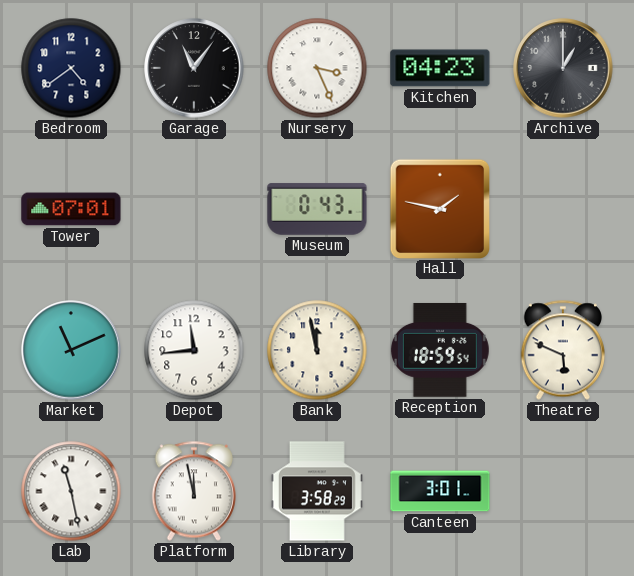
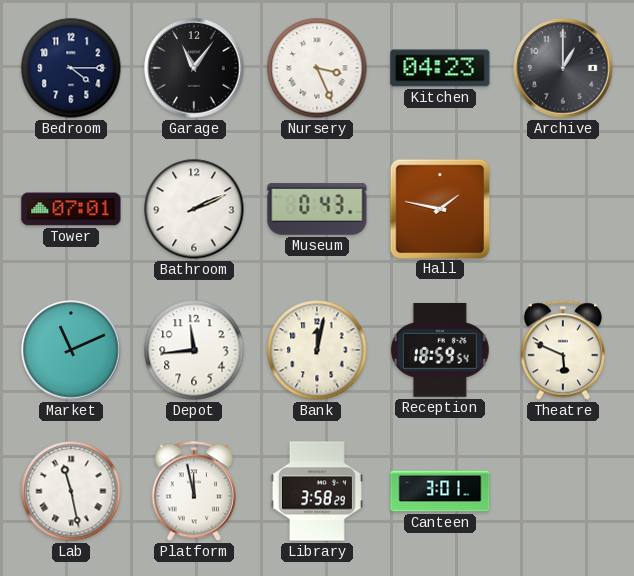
Bedroom: 4:39 -> 4:15
Bathroom: none -> 2:11
Bank: 11:58 -> 12:02
